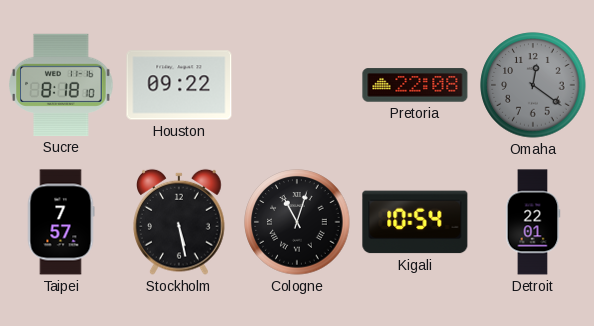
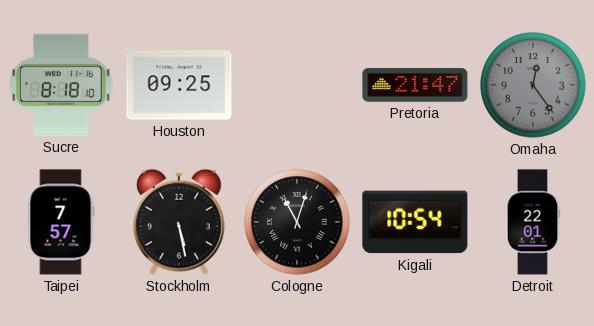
Houston: 09:22 -> 09:25
Pretoria: 22:08 -> 21:47
Omaha: 12:21 -> 12:24
